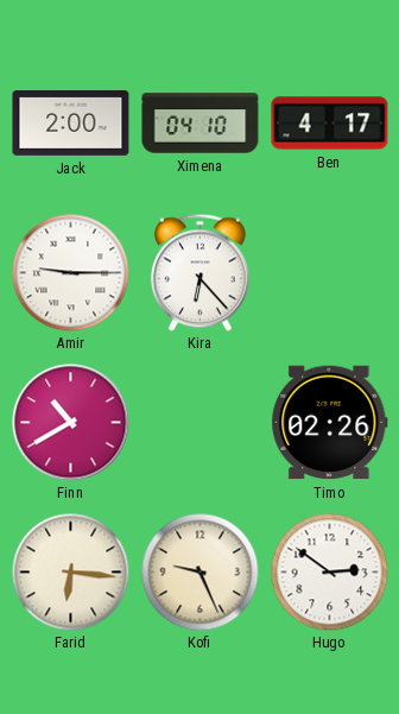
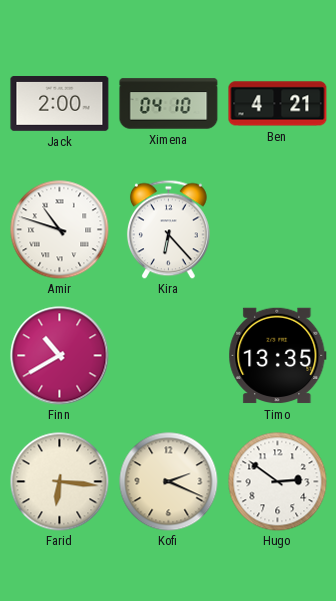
Ben: 4:17 -> 4:21
Amir: 9:15 -> 10:48
Timo: 02:26 -> 13:35
Kofi: 9:26 -> 2:19
